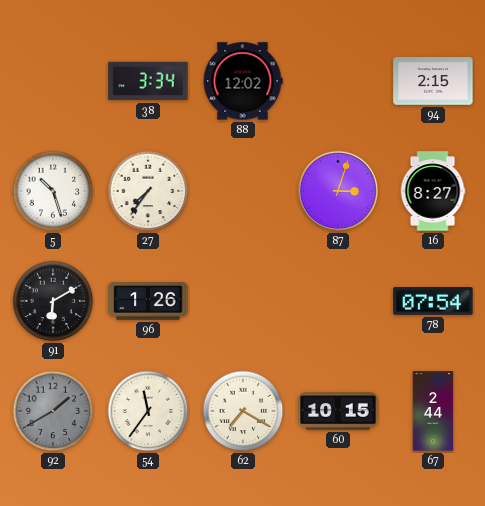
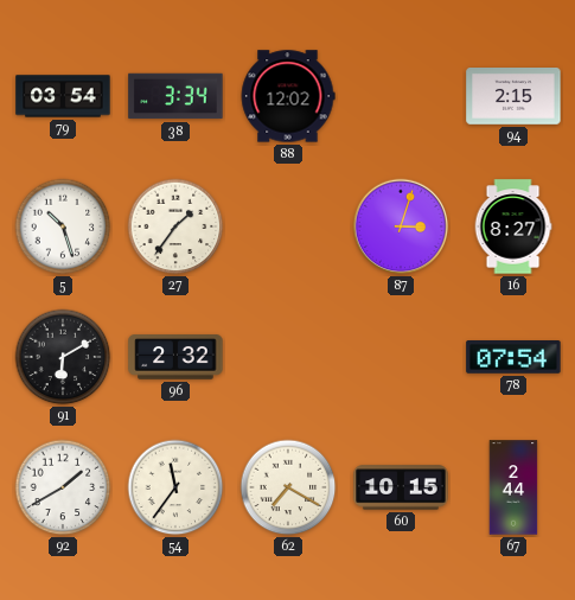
79: none -> 03:54
27: 7:36 -> 1:36
96: 1:26 -> 2:32
92 dial: grey -> white
